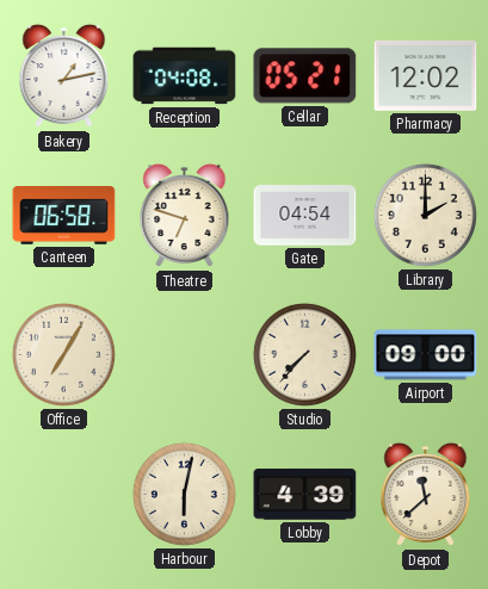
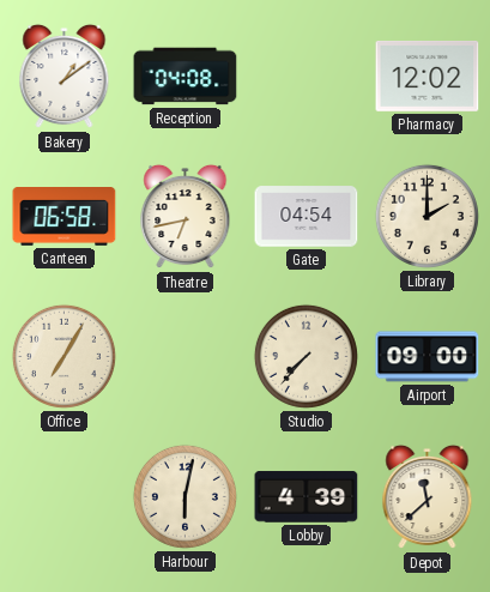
Bakery: 1:13 -> 1:09
Cellar: 05:21 -> none
Theatre: 6:48 -> 6:43
